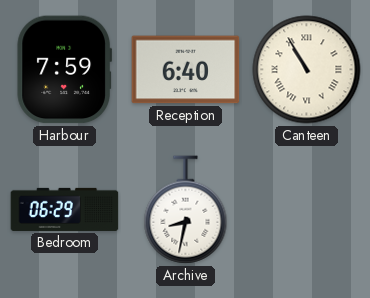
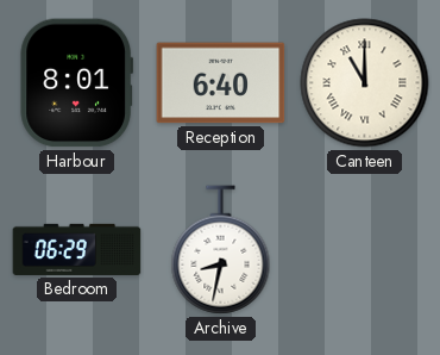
Harbour: 7:59 -> 8:01
Canteen: 10:55 -> 11:00
